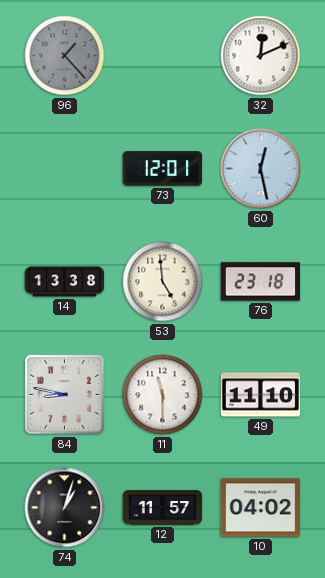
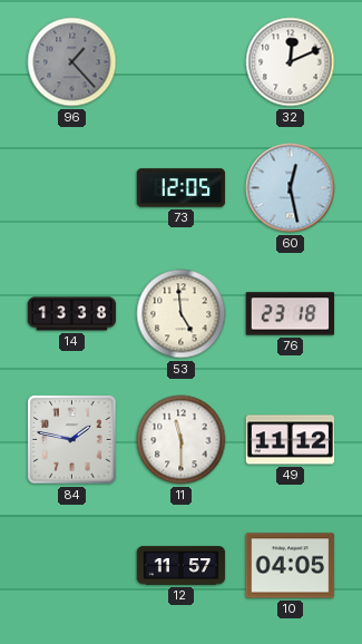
73: 12:01 -> 12:05
84: 8:47 -> 1:47
49: 11:10 -> 11:12
74: 1:03 -> none
10: 04:02 -> 04:05
